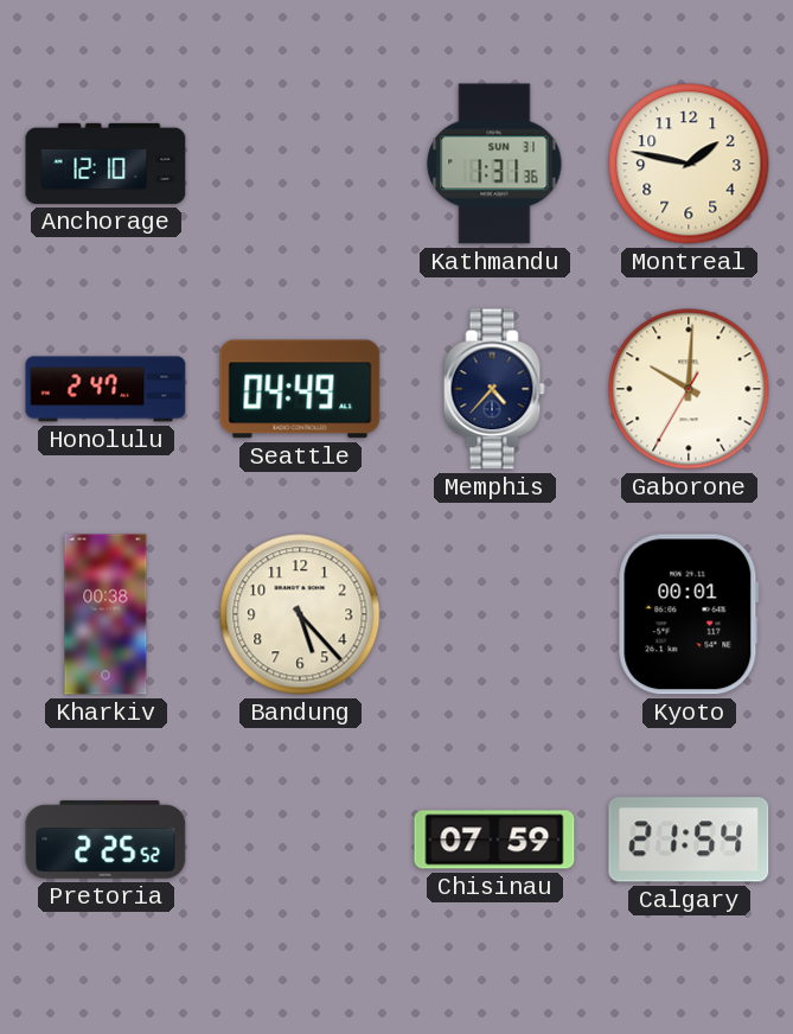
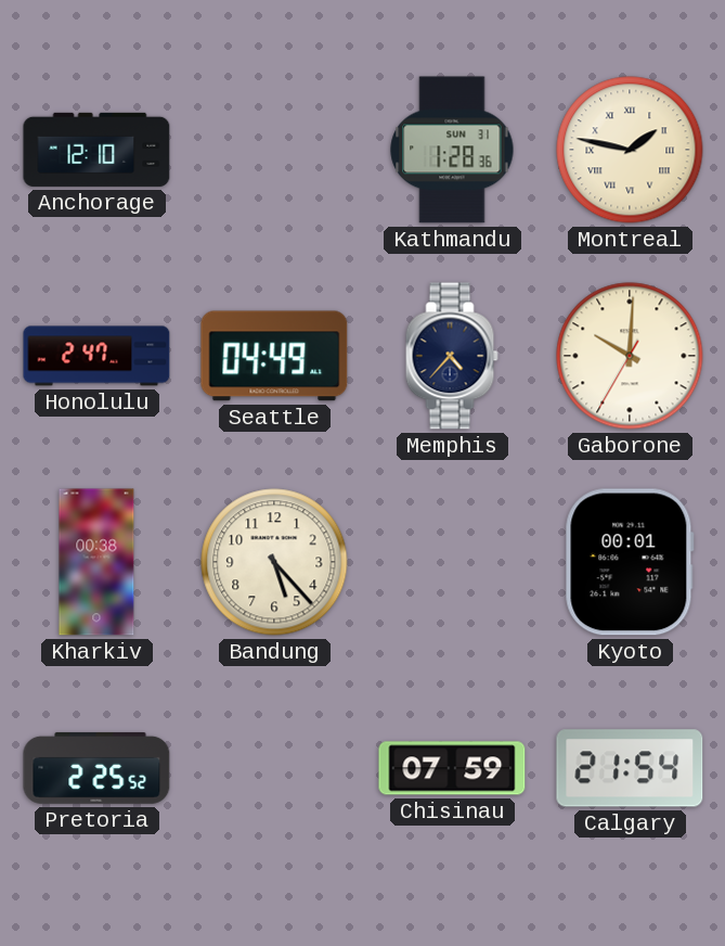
Kathmandu: 1:31 -> 1:28
Montreal numerals: Arabic -> Roman
